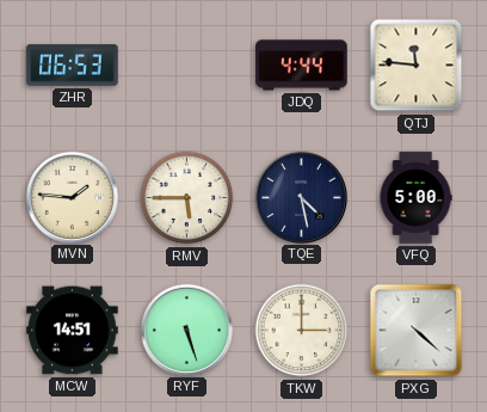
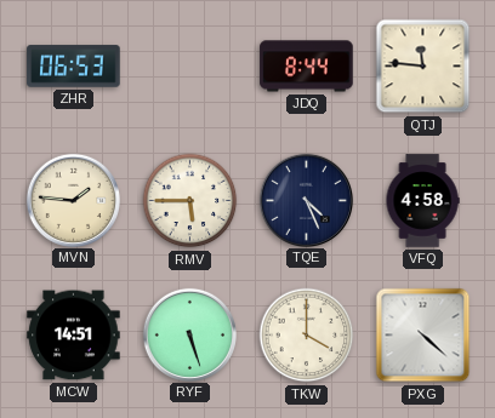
JDQ: 4:44 -> 8:44
TQE: 4:28 -> 4:26
VFQ: 5:00 -> 4:58
TKW: 3:00 -> 4:00
